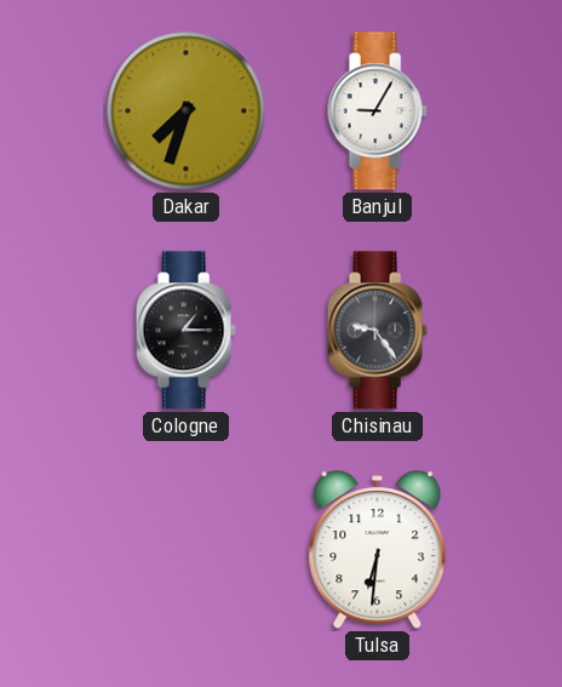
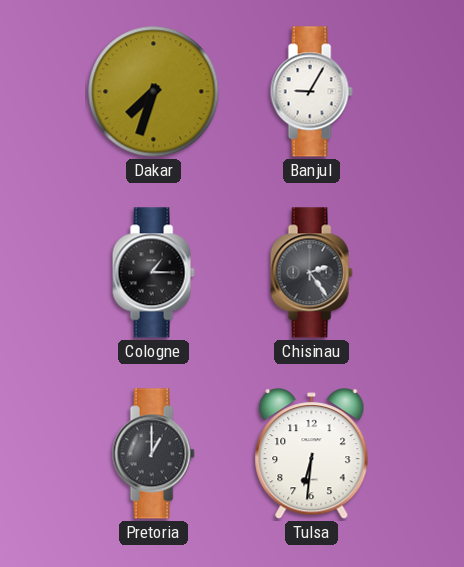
Chisinau: 9:24 -> 2:24
Pretoria: none -> 1:00
